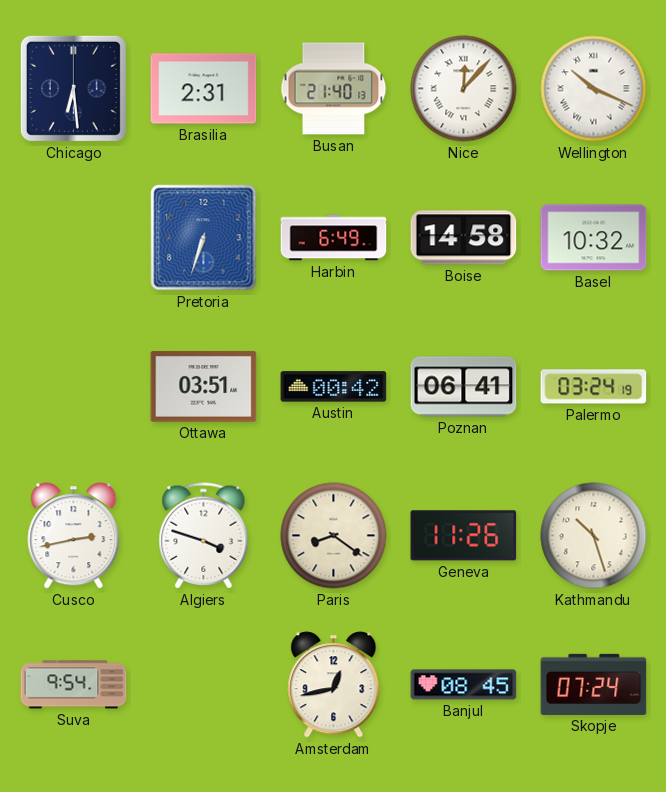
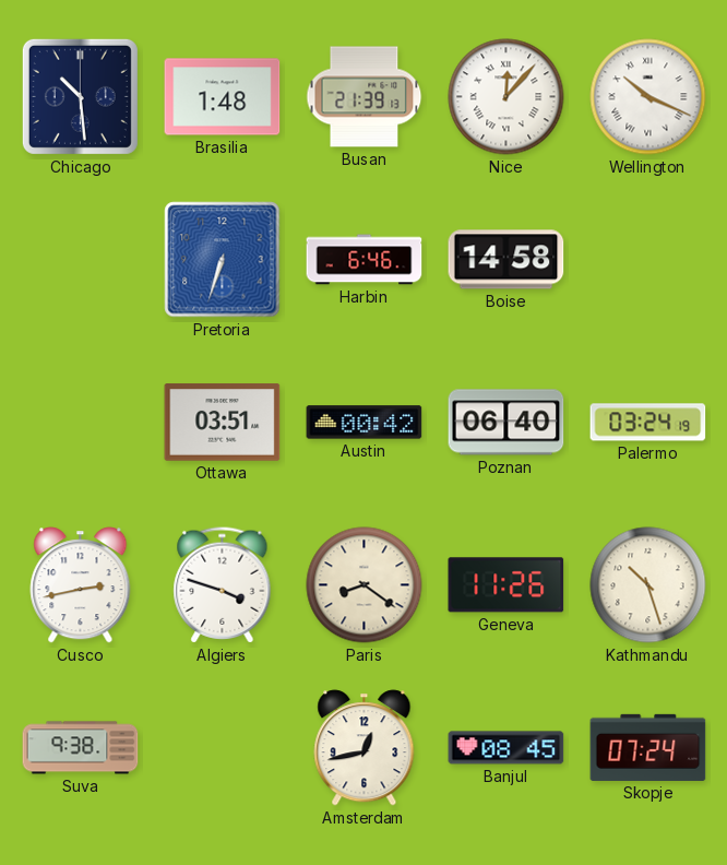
Chicago: 6:29 -> 10:29
Brasilia: 2:31 -> 1:48
Busan: 21:40 -> 21:39
Harbin: 6:49 -> 6:46
Basel: 10:32 -> none
Poznan: 06:41 -> 06:40
Suva: 9:54 -> 9:38
